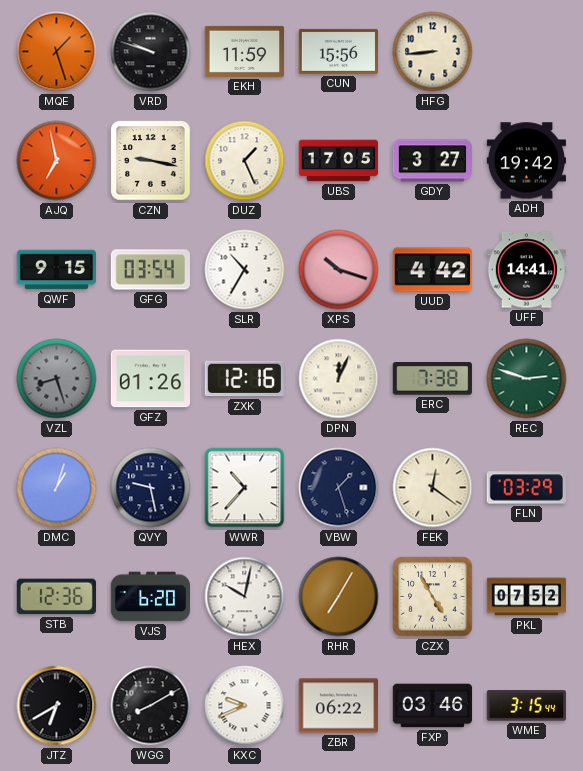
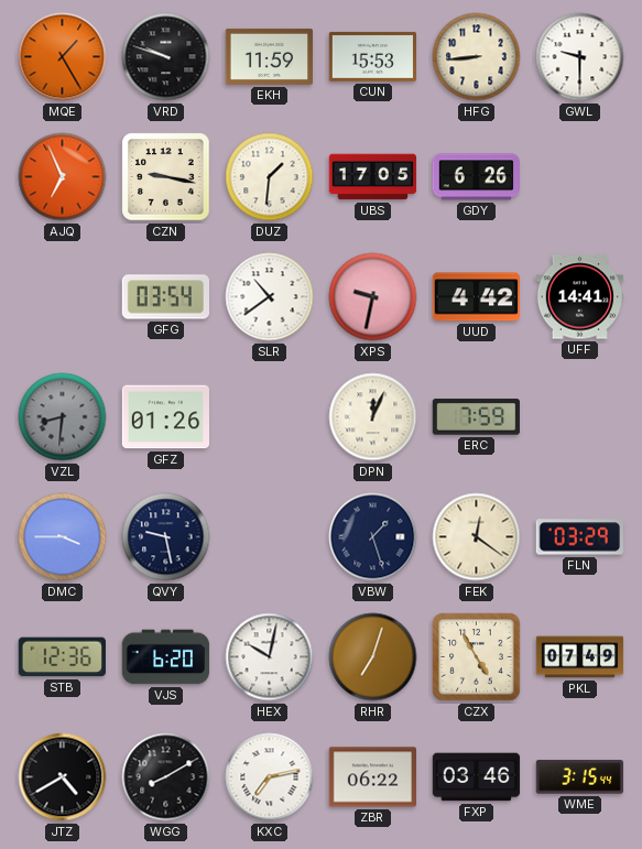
MQE: 1:27 -> 1:25
CUN: 15:56 -> 15:53
GWL: none -> 9:30
AJQ: 6:58 -> 6:56
DUZ: 1:26 -> 1:31
GDY: 3:27 -> 6:26
ADH: 19:42 -> none
QWF: 9:15 -> none
SLR: 10:35 -> 10:39
XPS: 10:18 -> 9:32
VZL: 8:27 -> 8:31
ZXK: 12:16 -> none
ERC: 7:38 -> 7:59
REC: 2:48 -> none
DMC: 1:03 -> 3:45
WWR: 10:37 -> none
RHR: 7:05 -> 7:03
PKL: 07:52 -> 07:49
JTZ: 6:40 -> 4:40
KXC: 9:41 -> 7:13
